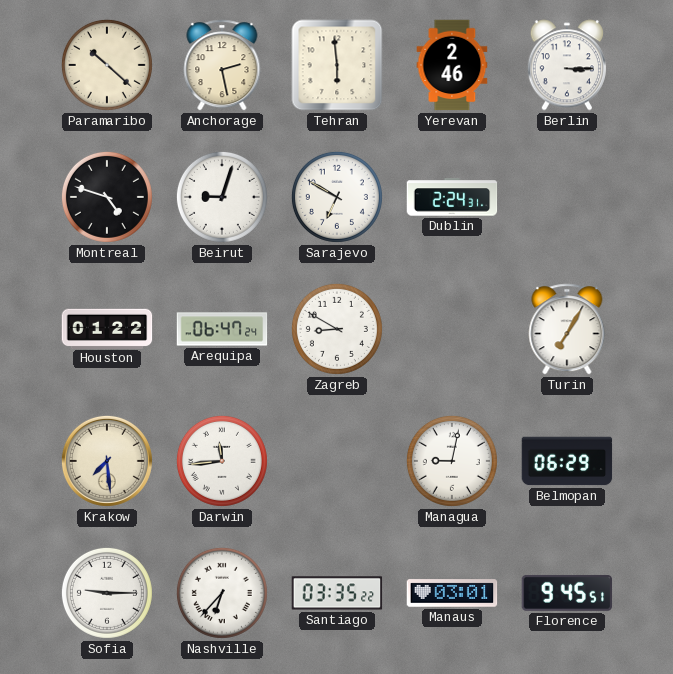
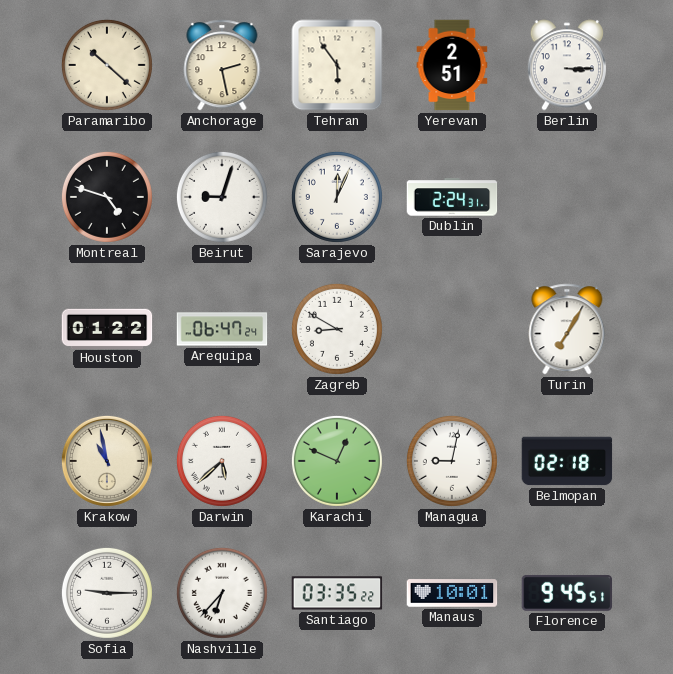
Tehran: 5:59 -> 5:54
Yerevan: 2:46 -> 2:51
Sarajevo: 6:50 -> 12:04
Krakow: 7:29 -> 10:58
Darwin: 11:44 -> 5:38
Karachi: none -> 12:49
Belmopan: 06:29 -> 02:18
Manaus: 03:01 -> 10:01
